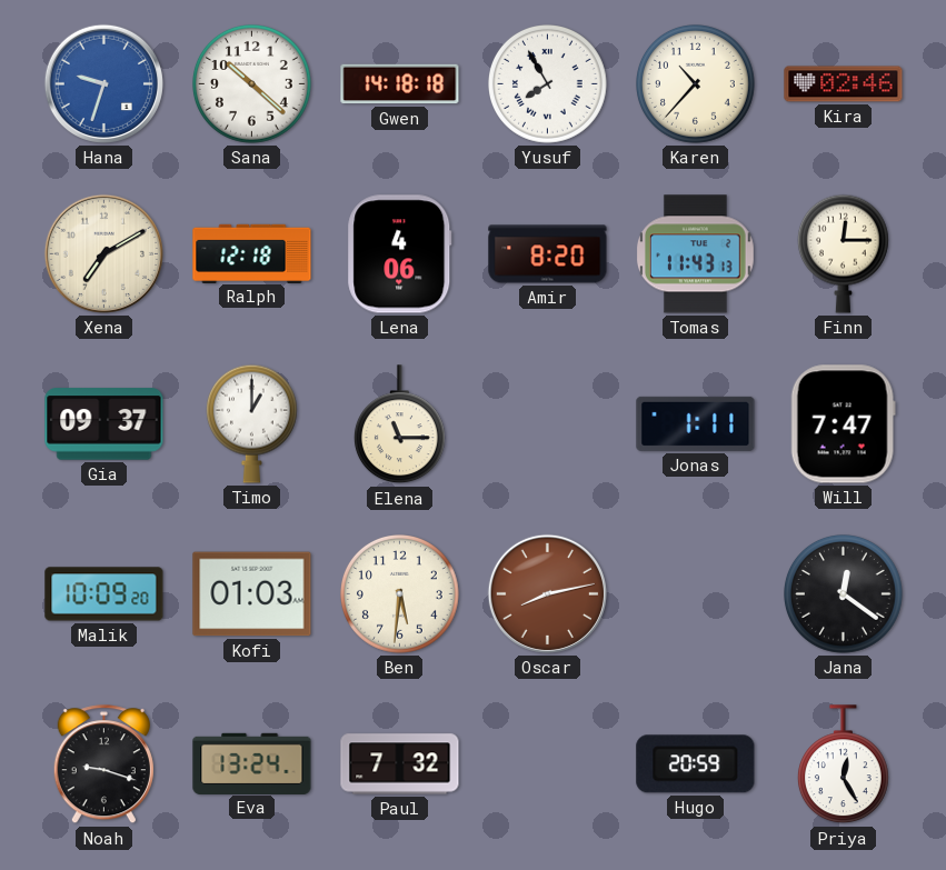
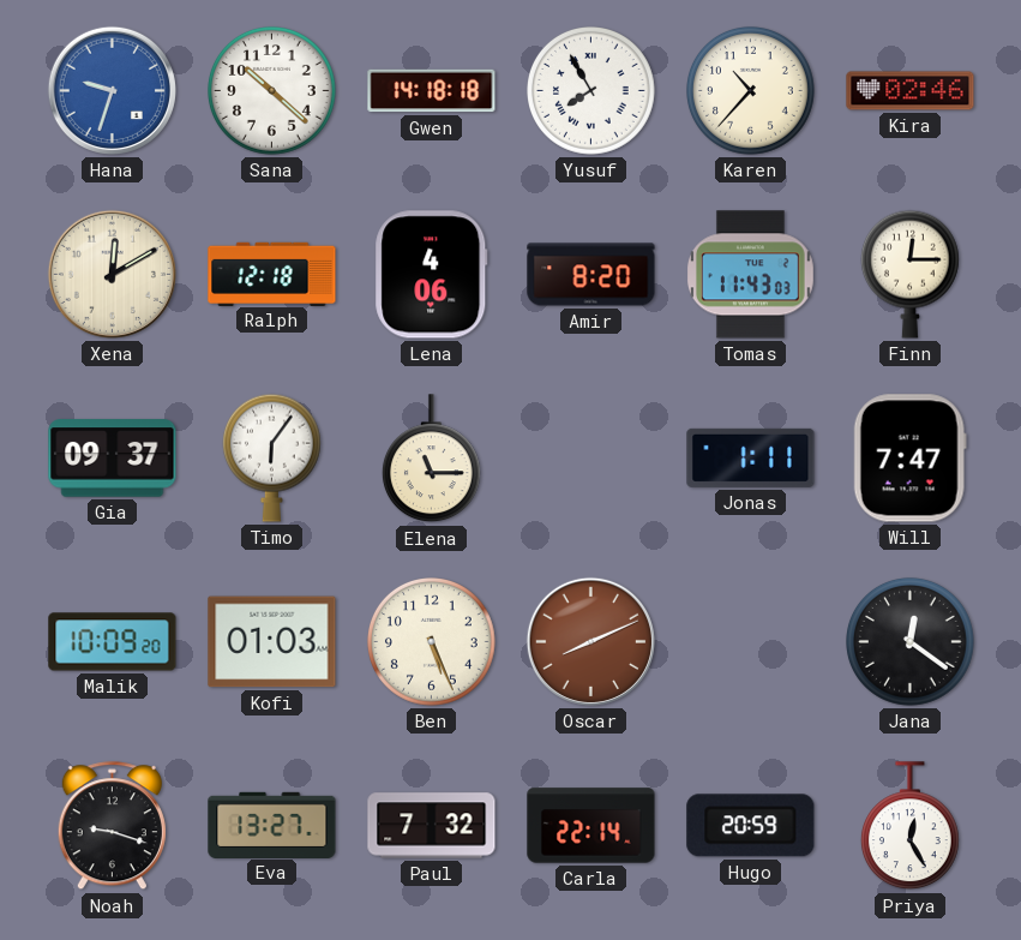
Xena: 7:10 -> 12:10
Tomas: 11:43:13 -> 11:43:03
Timo: 1:00 -> 6:06
Ben: 5:31 -> 5:26
Oscar: 8:13 -> 8:11
Eva: 13:24 -> 13:27
Carla: none -> 22:14
